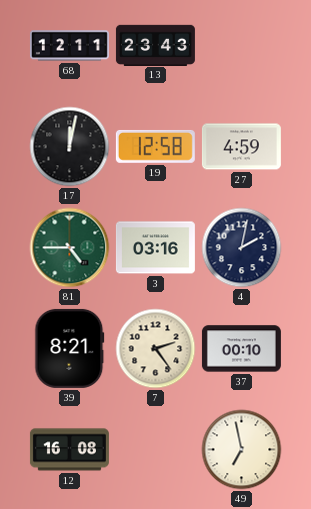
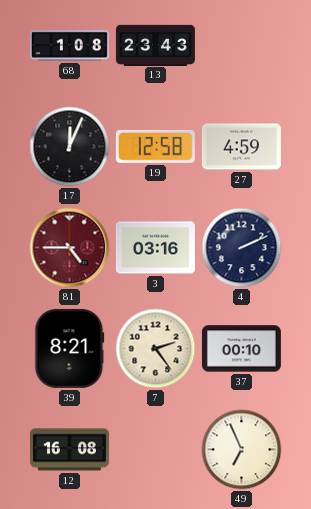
68: 12:11 -> 1:08
17: 12:02 -> 12:04
81 dial: green -> burgundy
4: 2:02 -> 2:11
49: 6:58 -> 6:56
